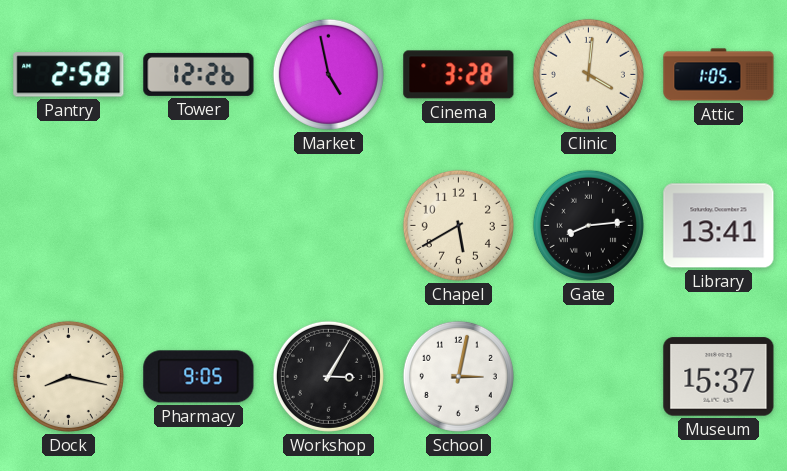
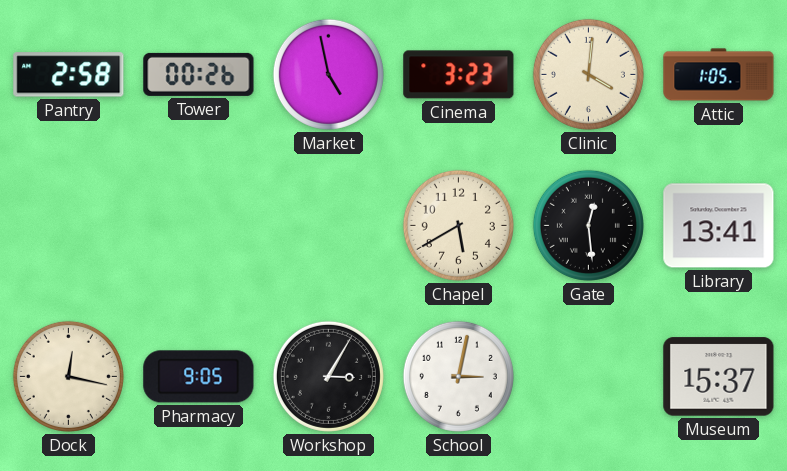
Tower: 12:26 -> 00:26
Cinema: 3:28 -> 3:23
Gate: 8:14 -> 12:29
Dock: 8:17 -> 12:17
